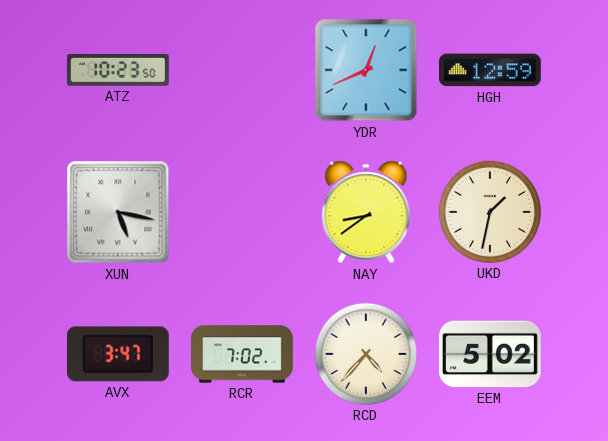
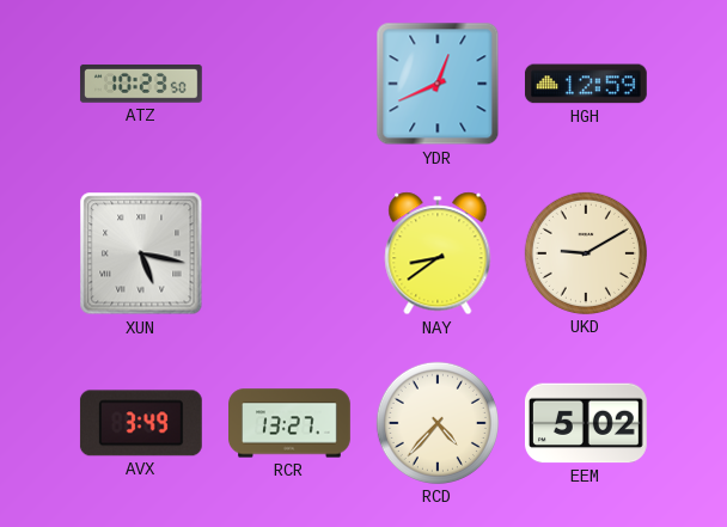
UKD: 1:32 -> 9:10
AVX: 3:47 -> 3:49
RCR: 7:02 -> 13:27
